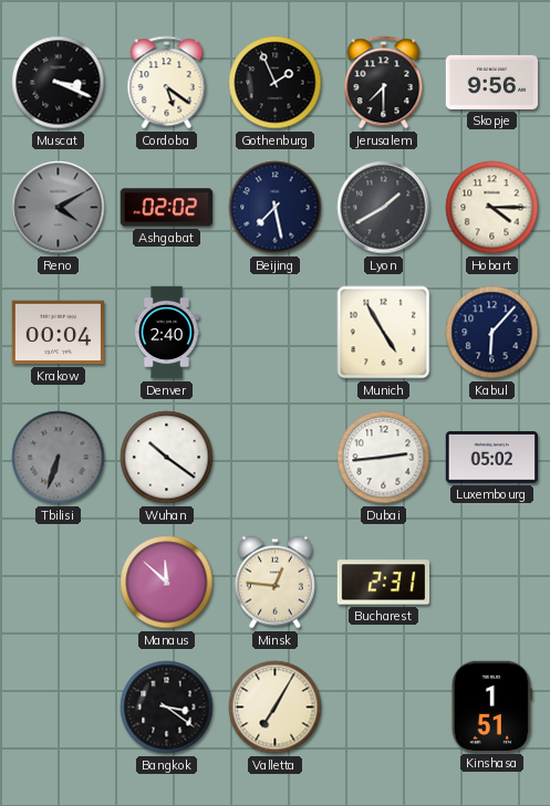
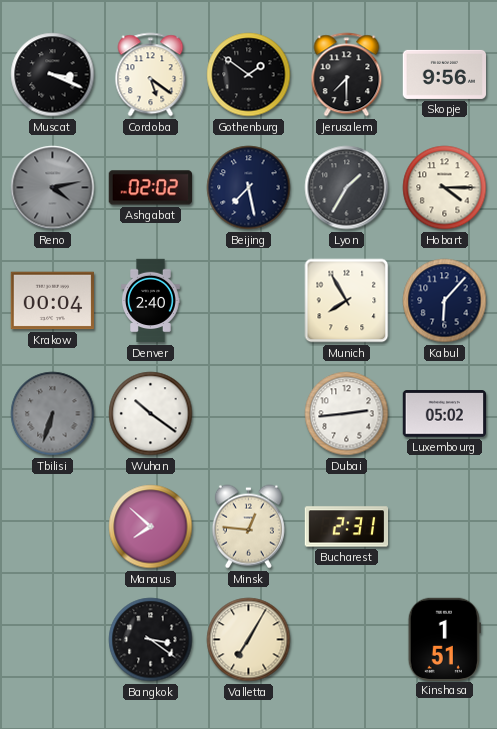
Gothenburg: 1:56 -> 1:51
Reno: 4:10 -> 4:13
Lyon: 1:40 -> 1:35
Munich: 4:55 -> 7:55
Manaus: 11:52 -> 7:52
